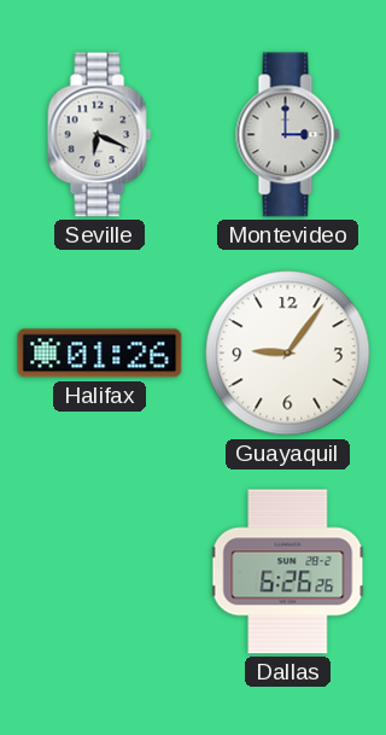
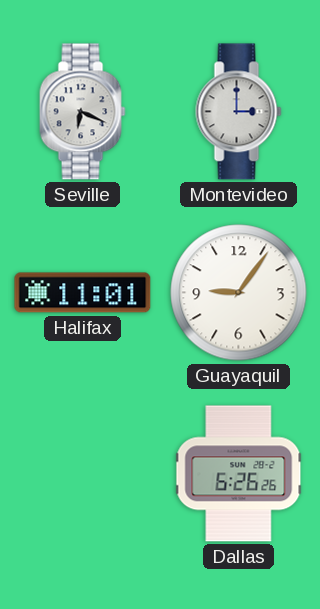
Halifax: 01:26 -> 11:01
